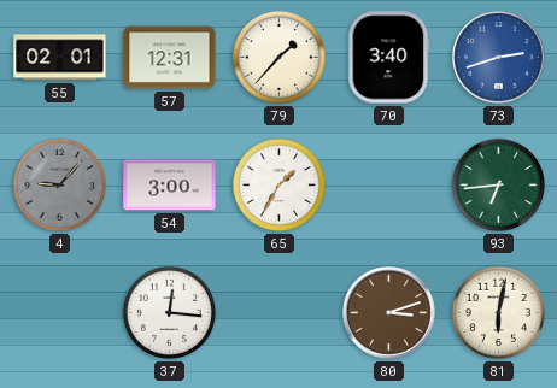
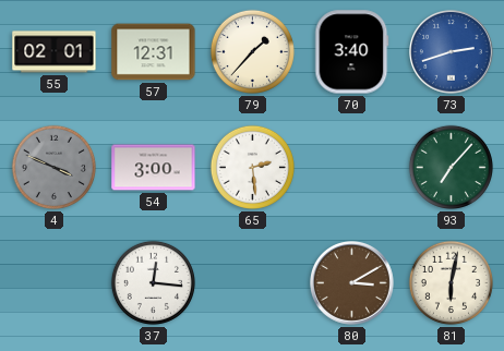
4: 9:07 -> 3:49
65: 1:35 -> 2:29
93: 6:44 -> 7:07
80: 3:12 -> 3:10
